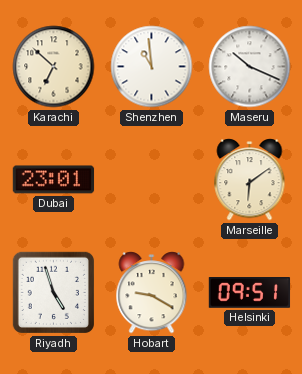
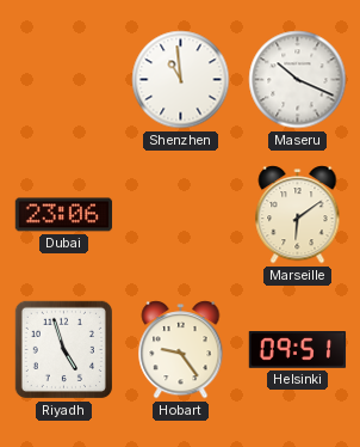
Karachi: 6:52 -> none
Dubai: 23:01 -> 23:06
Hobart: 9:20 -> 9:24
